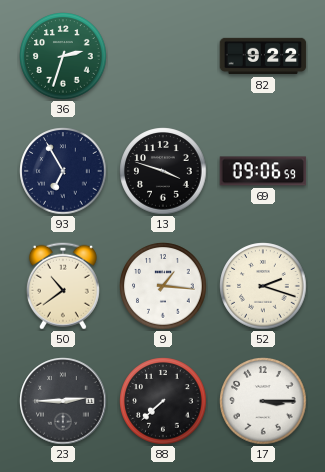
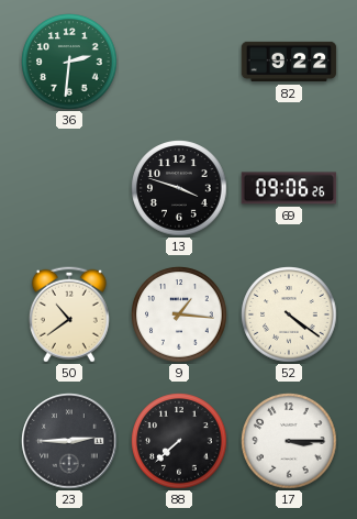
36: 2:33 -> 2:31
93: 6:55 -> none
69: 09:06:59 -> 09:06:26
52: 2:18 -> 4:21
